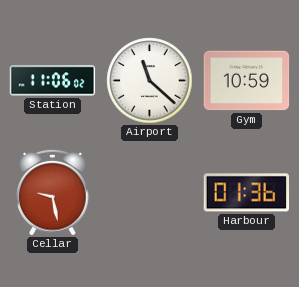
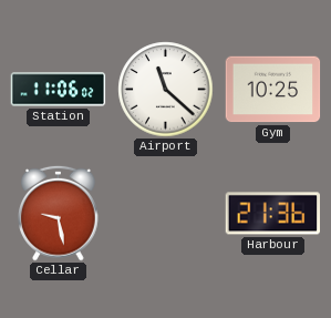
Gym: 10:59 -> 10:25
Harbour: 01:36 -> 21:36
